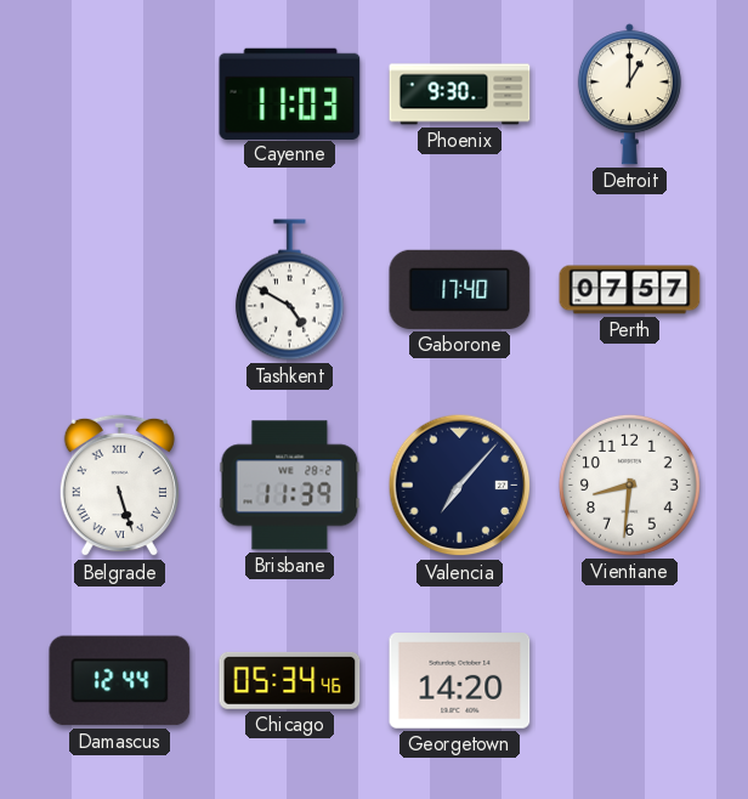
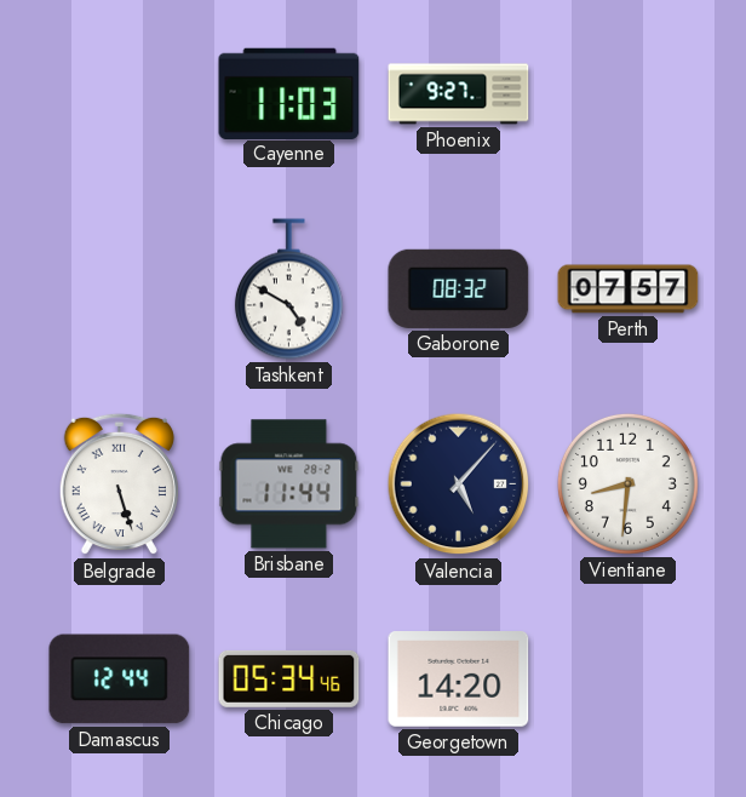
Phoenix: 9:30 -> 9:27
Detroit: 1:00 -> none
Gaborone: 17:40 -> 08:32
Brisbane: 11:39 -> 11:44
Valencia: 7:07 -> 5:07
